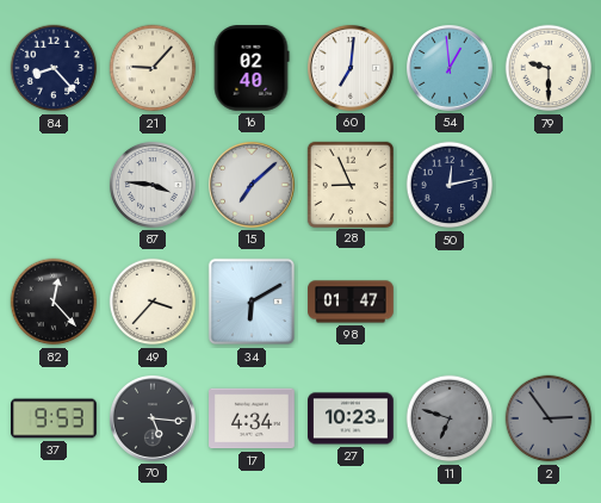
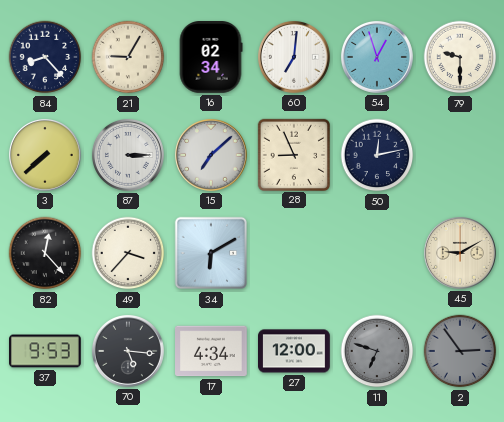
21: 9:07 -> 9:05
16: 02:40 -> 02:34
54: 12:59 -> 12:57
3: none -> 7:38
87: 3:46 -> 3:15
98: 01:47 -> none
45: none -> 9:10
27: 10:23 -> 12:00
